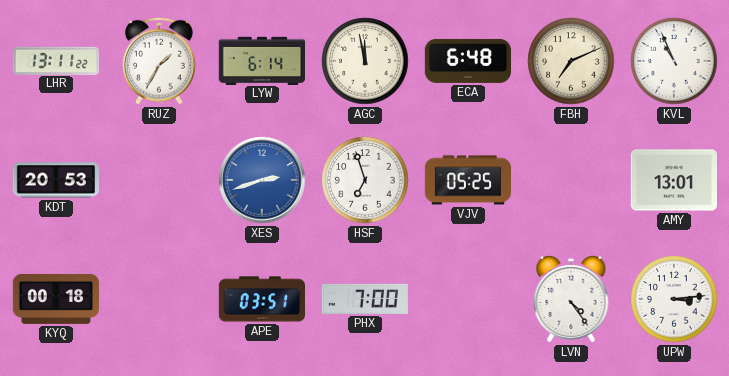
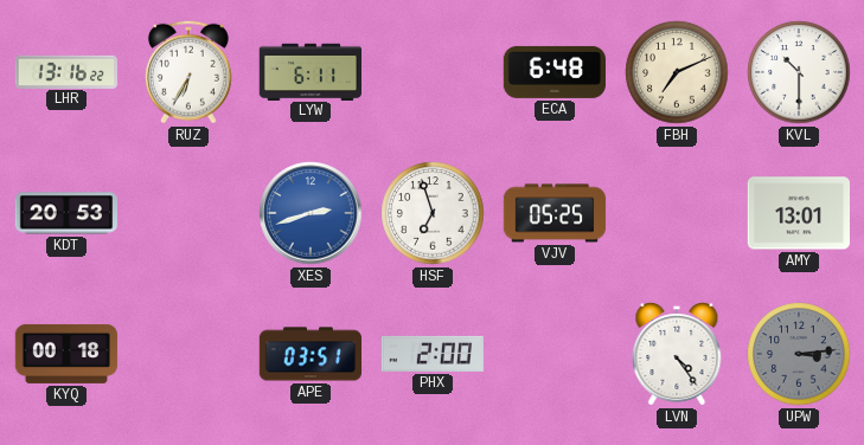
LHR: 13:11 -> 13:16
RUZ: 1:35 -> 6:35
LYW: 6:14 -> 6:11
AGC: 11:58 -> none
KVL: 10:56 -> 10:30
PHX: 7:00 -> 2:00
UPW dial: white -> grey
